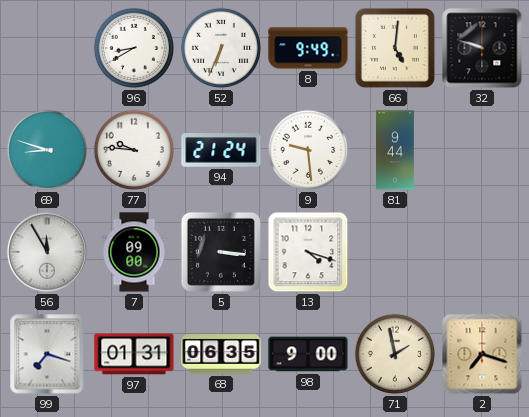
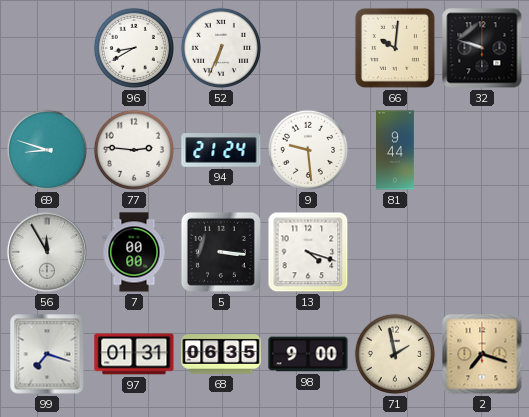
8: 9:49 -> none
66: 5:01 -> 10:01
77: 9:46 -> 2:46
7: 09:00 -> 00:00
